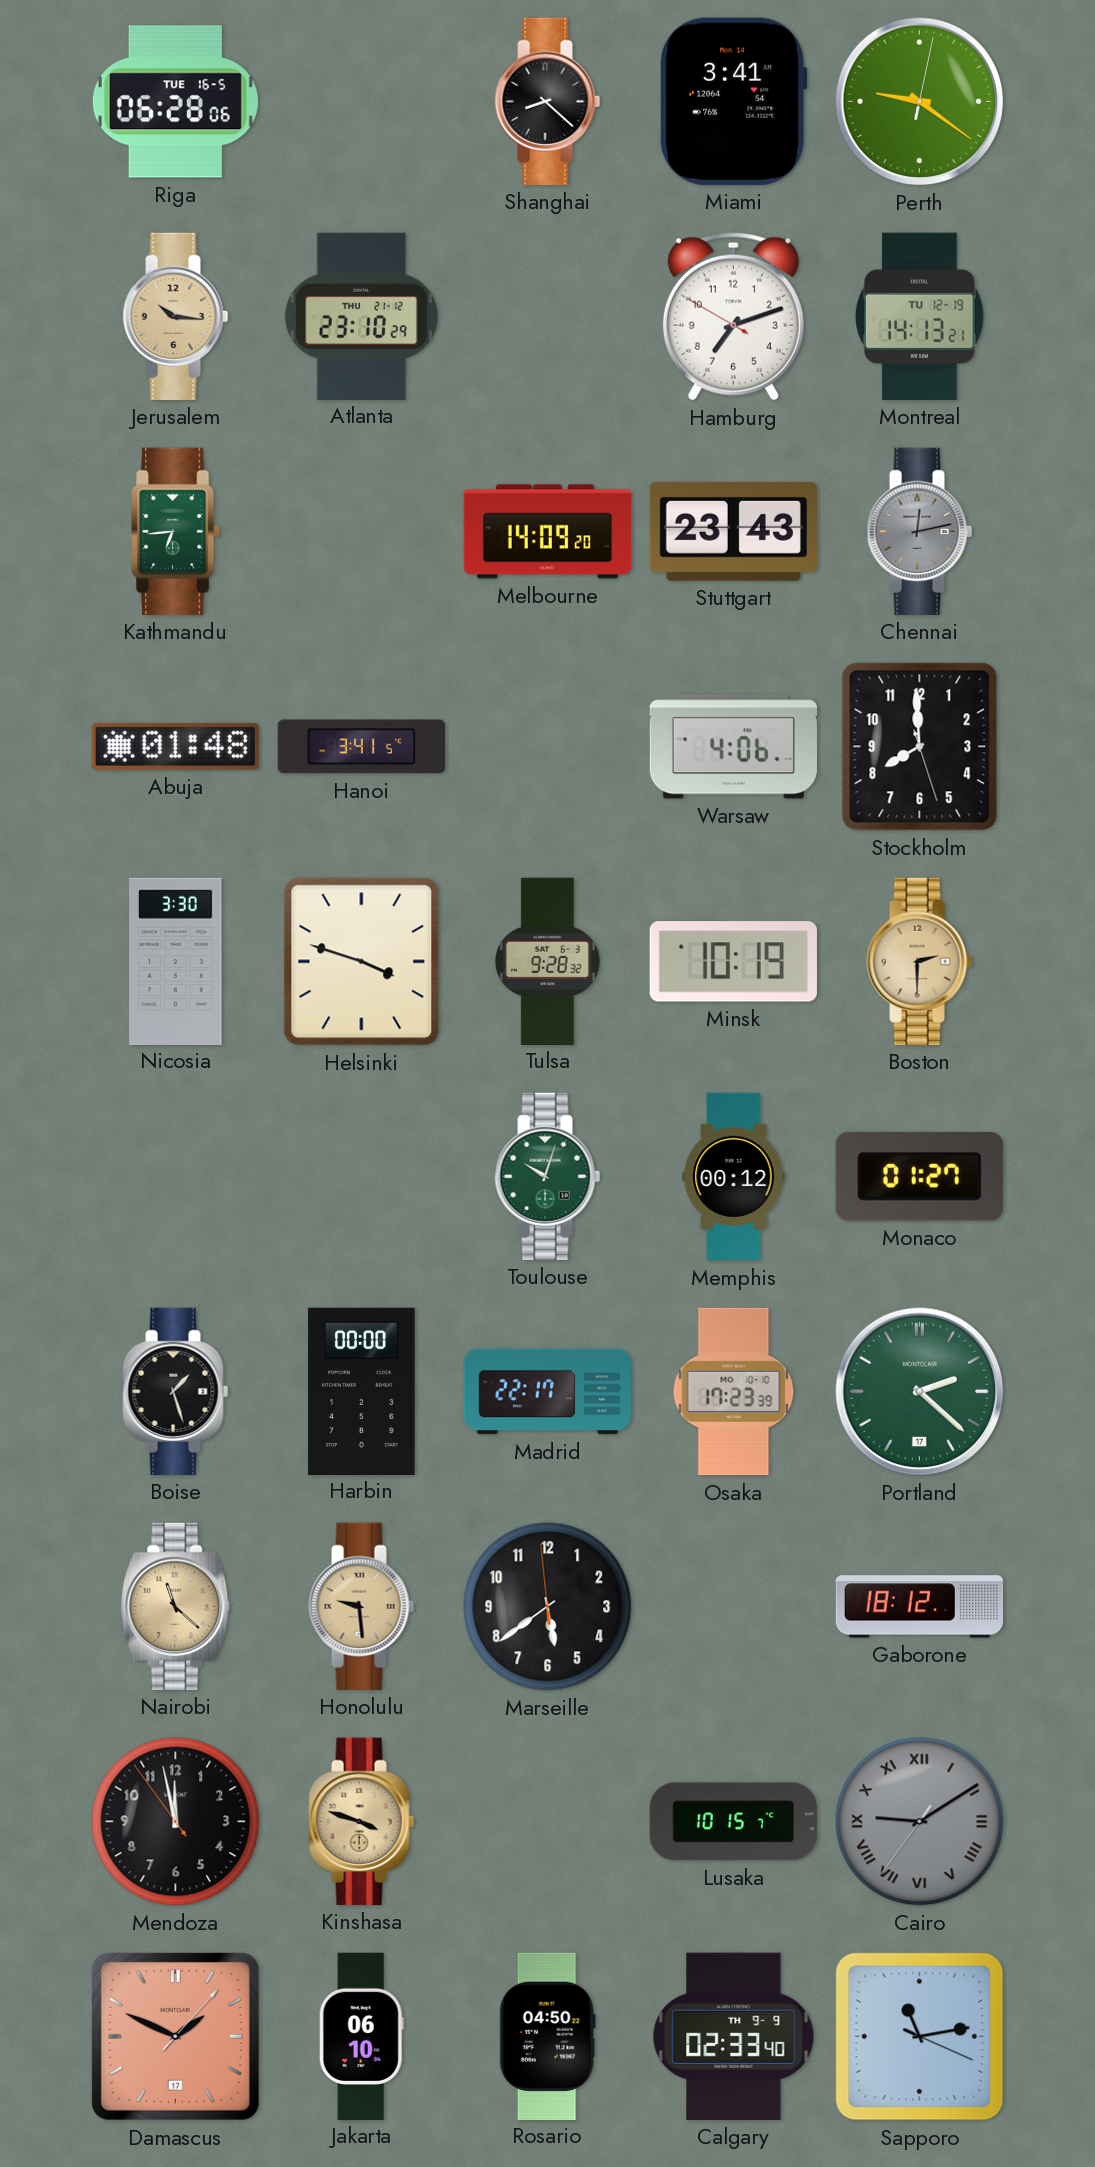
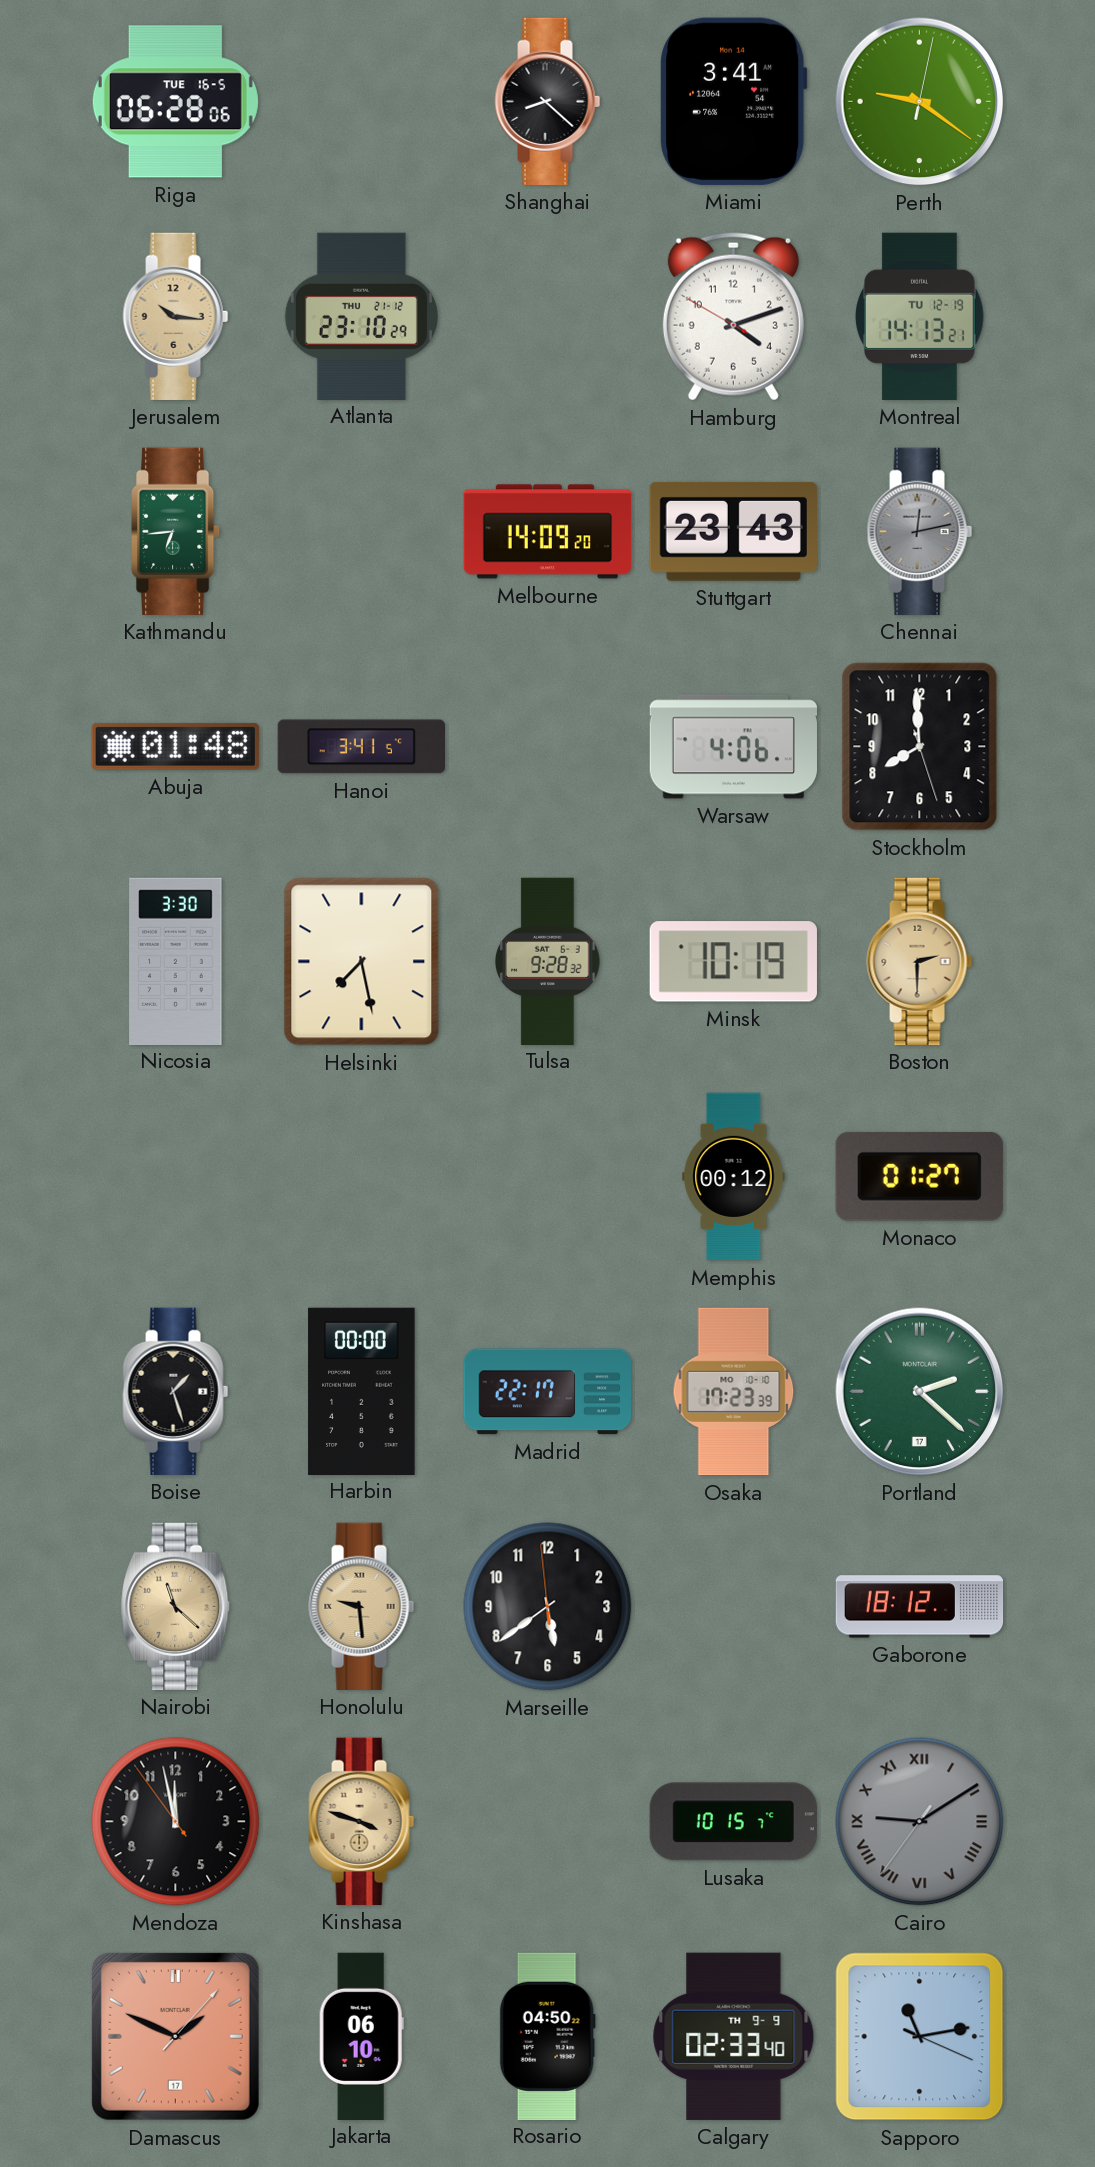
Hamburg: 7:11 -> 4:11
Helsinki: 3:48 -> 7:28
Toulouse: 10:03 -> none
